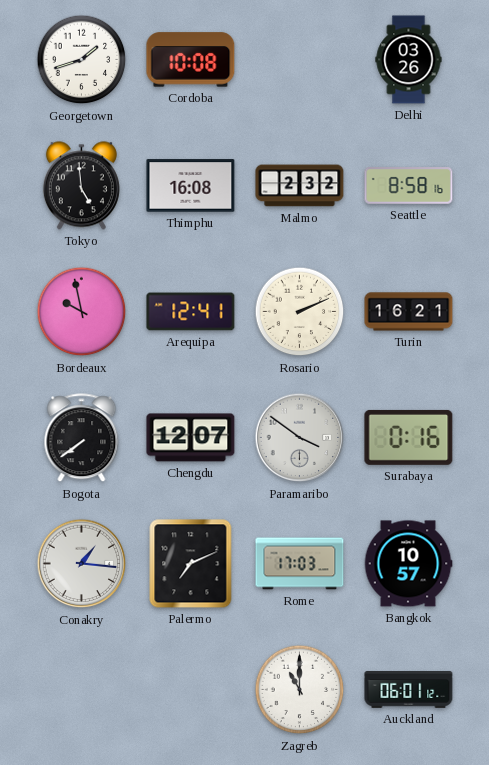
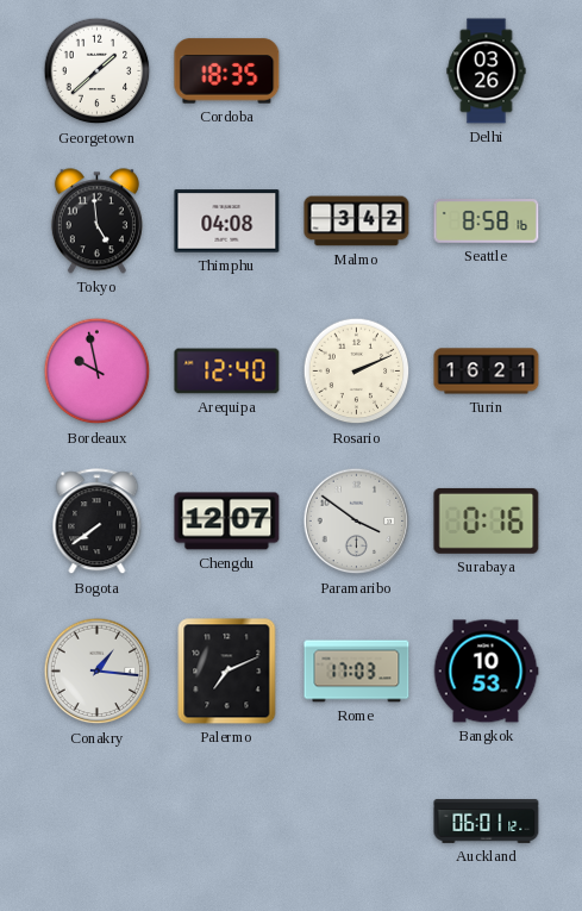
Georgetown: 1:42 -> 1:38
Cordoba: 10:08 -> 18:35
Thimphu: 16:08 -> 04:08
Malmo: 2:32 -> 3:42
Arequipa: 12:41 -> 12:40
Bangkok: 10:57 -> 10:53
Zagreb: 11:00 -> none
